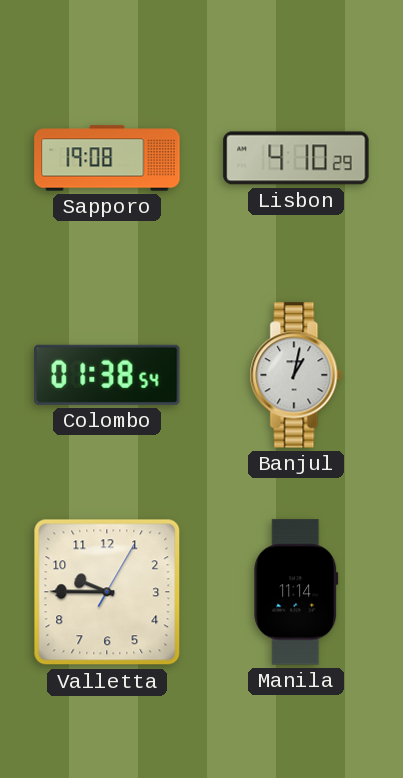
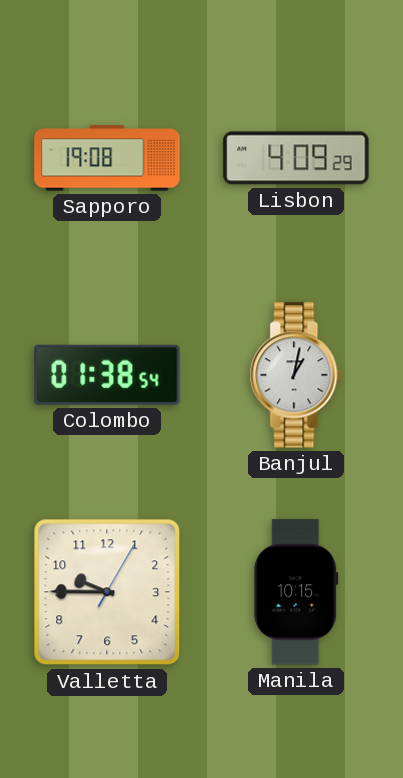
Lisbon: 4:10 -> 4:09
Manila: 11:14 -> 10:15
